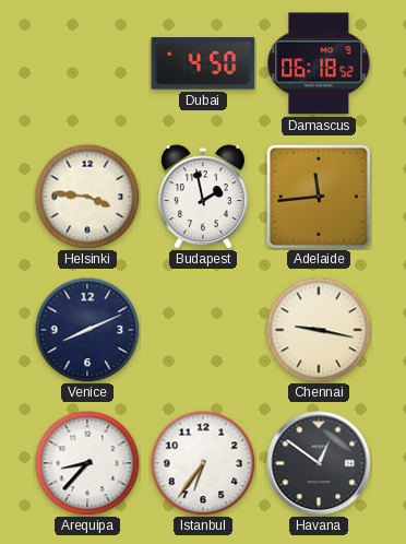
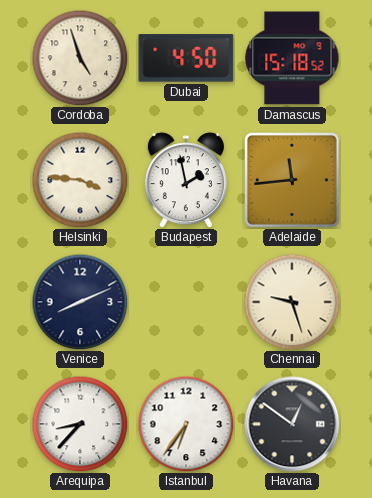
Cordoba: none -> 4:57
Damascus: 06:18 -> 15:18
Chennai: 9:17 -> 9:27
